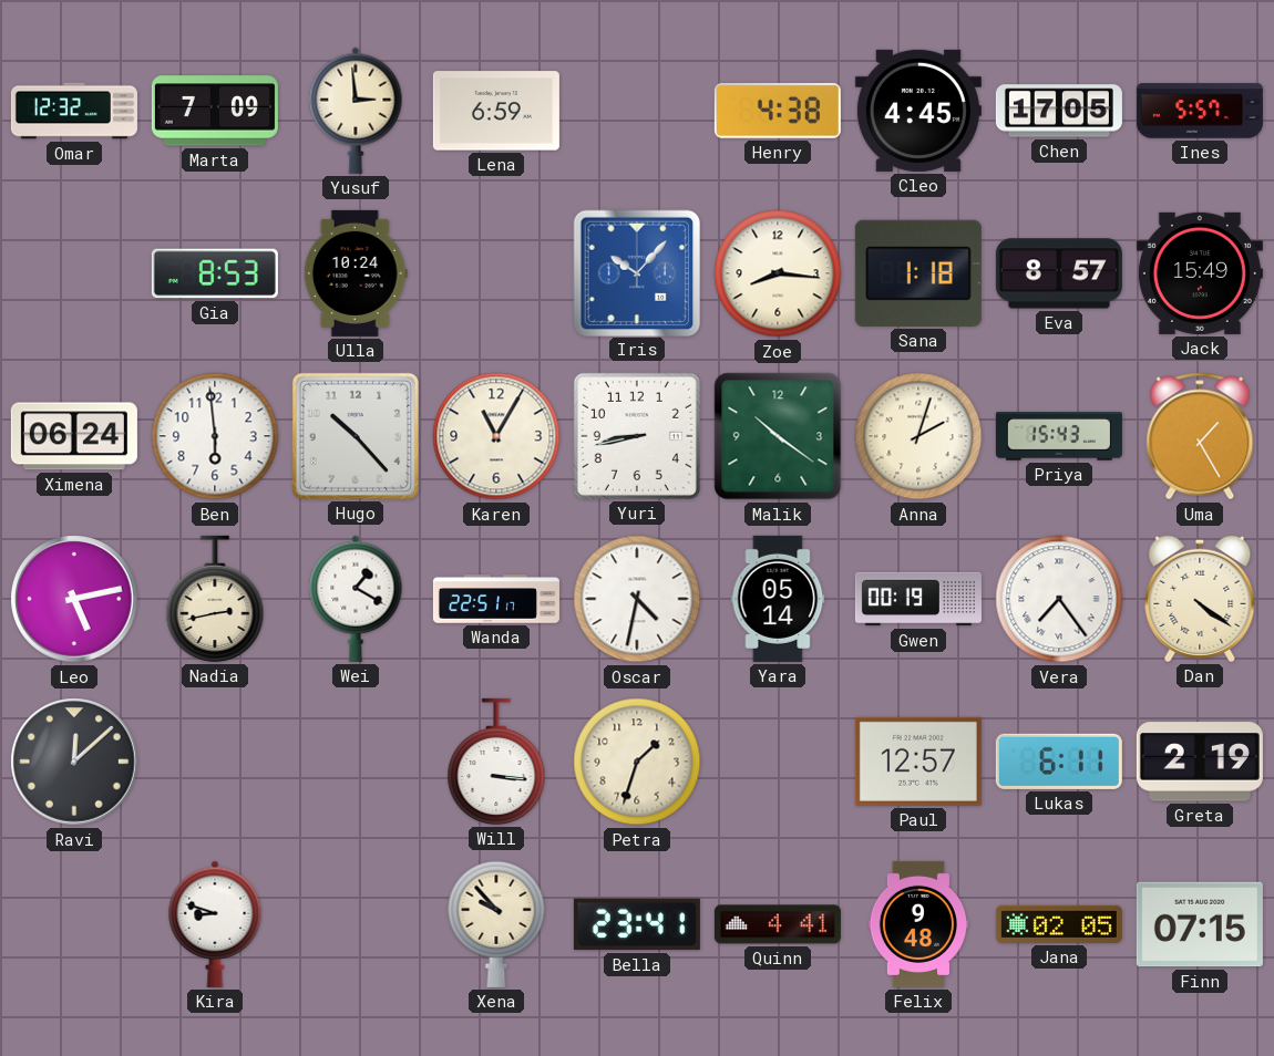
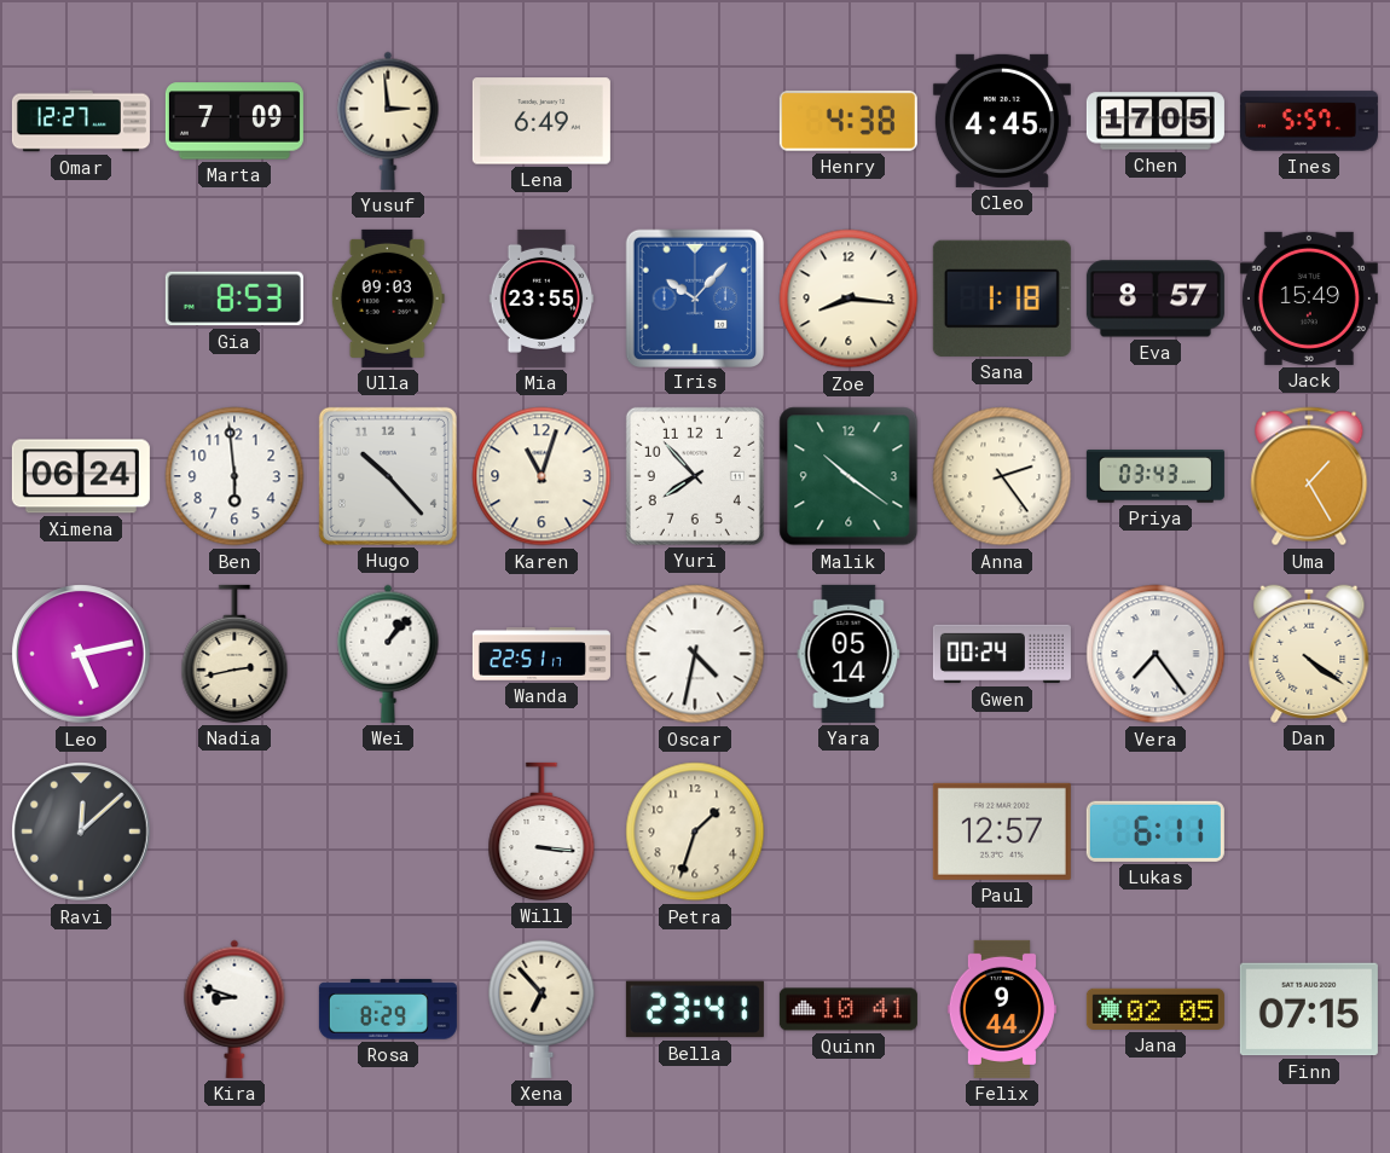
Omar: 12:32 -> 12:27
Lena: 6:59 -> 6:49
Ulla: 10:24 -> 09:03
Mia: none -> 23:55
Karen: 11:05 -> 11:03
Yuri: 8:43 -> 7:53
Anna: 2:03 -> 2:24
Priya: 15:43 -> 03:43
Wei: 1:20 -> 1:07
Gwen: 00:19 -> 00:24
Greta: 2:19 -> none
Rosa: none -> 8:29
Xena: 9:53 -> 6:53
Quinn: 4:41 -> 10:41
Felix: 9:48 -> 9:44
